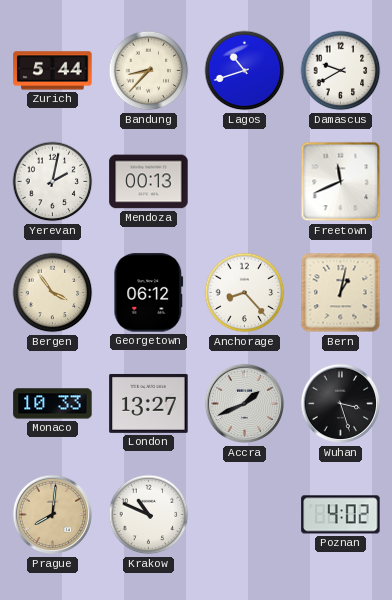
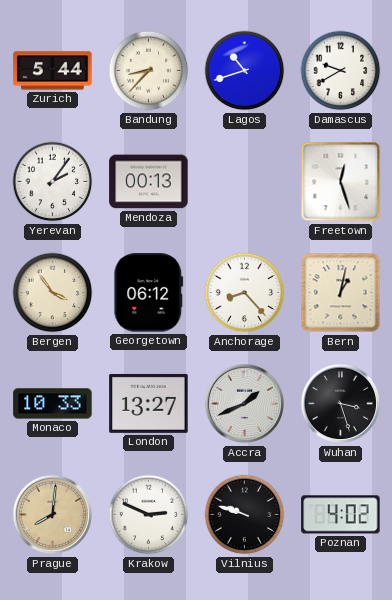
Yerevan: 2:02 -> 2:06
Freetown: 11:41 -> 12:27
Krakow: 10:49 -> 2:49
Vilnius: none -> 9:48
